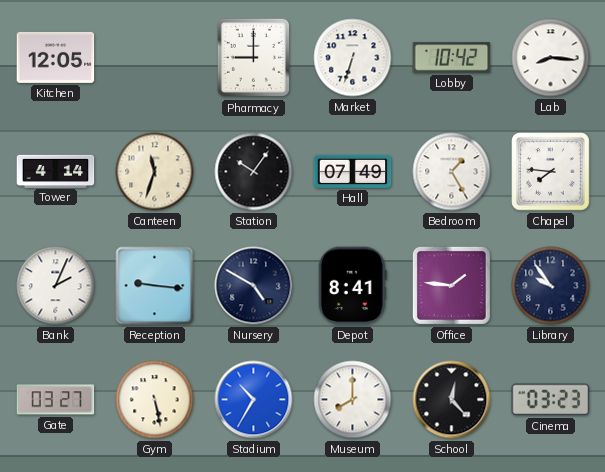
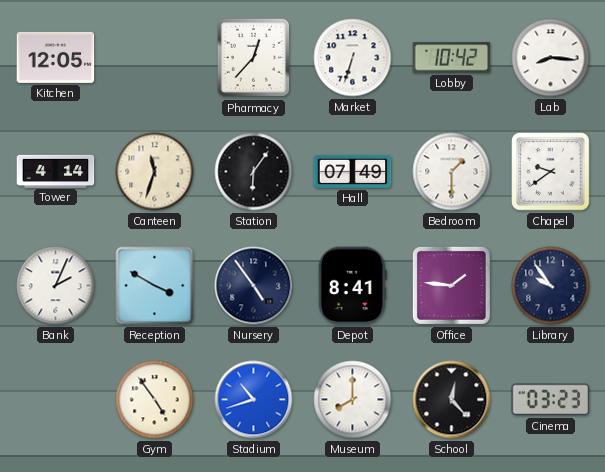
Pharmacy: 9:00 -> 12:37
Station: 10:06 -> 6:06
Bedroom: 1:25 -> 1:30
Chapel: 7:46 -> 9:39
Reception: 9:16 -> 3:50
Nursery: 4:50 -> 4:54
Gate: 03:27 -> none
Gym: 5:28 -> 4:54
Stadium: 10:35 -> 10:42
